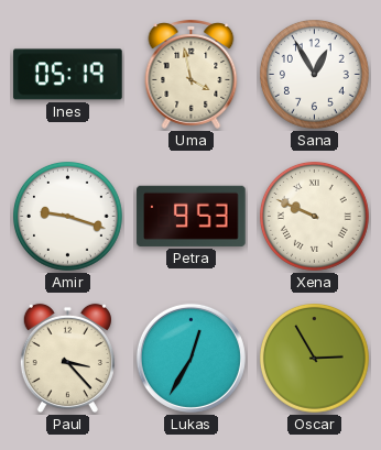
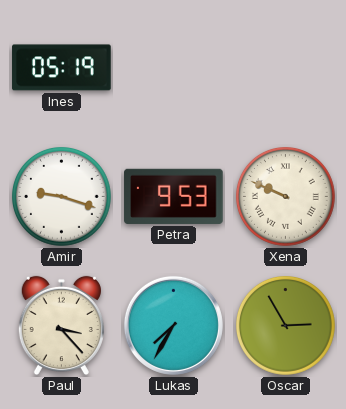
Uma: 3:58 -> none
Sana: 12:55 -> none
Lukas: 12:35 -> 7:35
